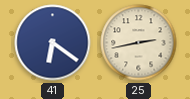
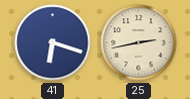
41: 6:21 -> 6:18
